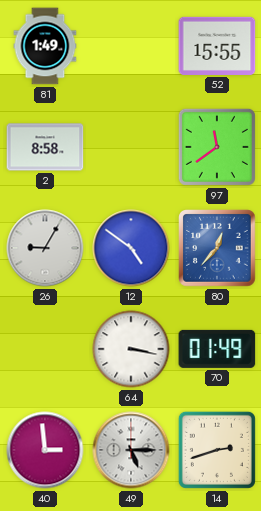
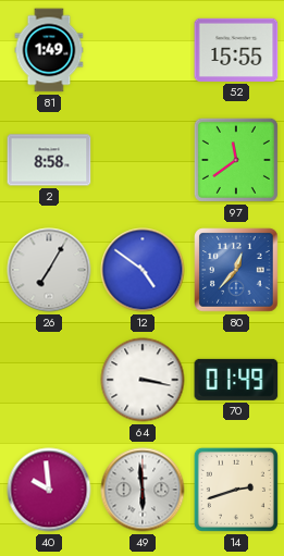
26: 9:05 -> 7:05
40: 2:59 -> 9:59
49: 5:15 -> 5:59
